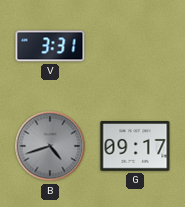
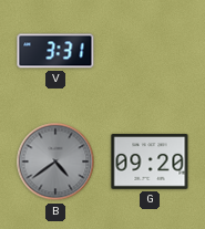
B: 4:42 -> 4:39
G: 09:17 -> 09:20
